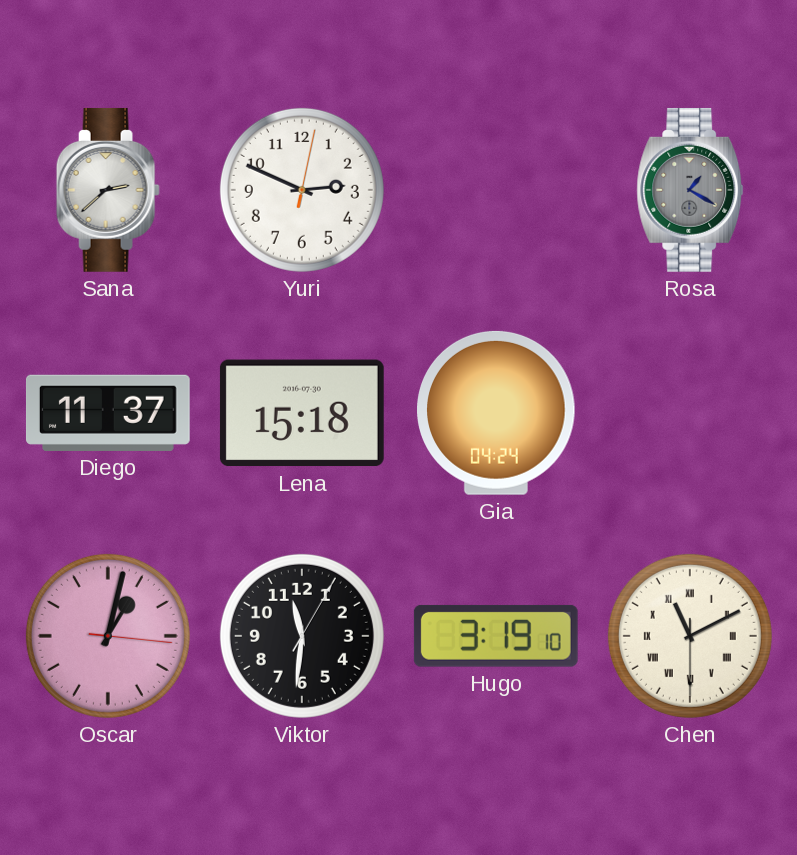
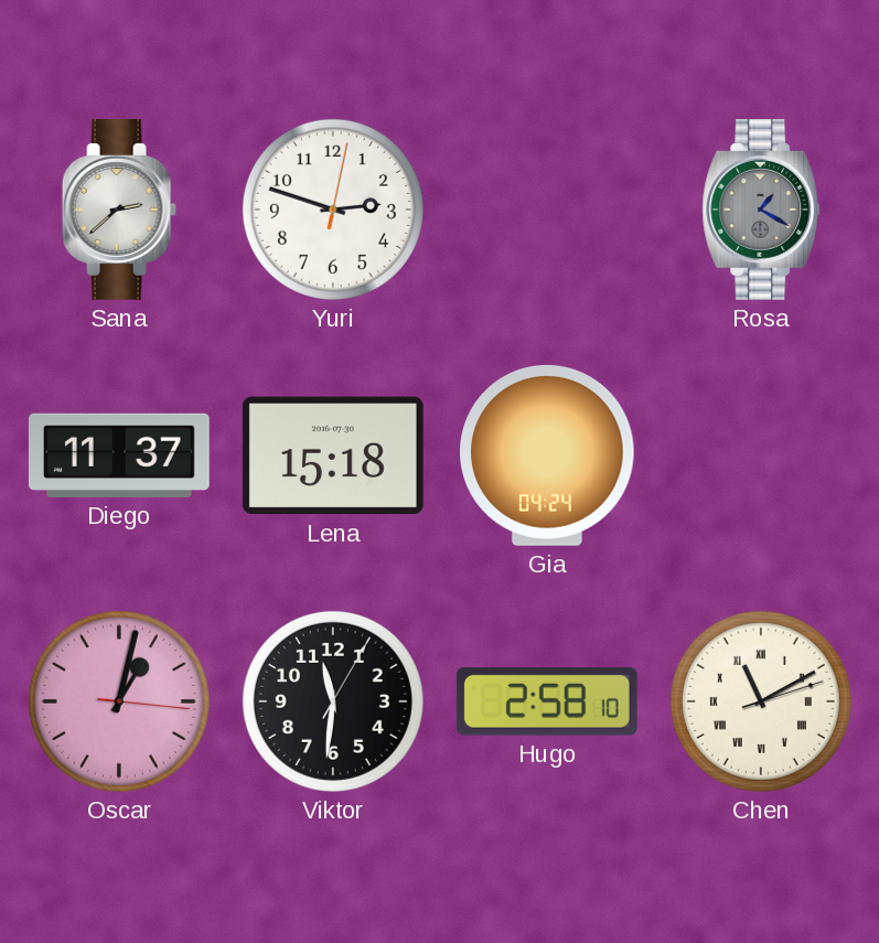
Yuri: 2:49 -> 2:48
Hugo: 3:19 -> 2:58
Chen: 11:10:30 -> 11:10:12
